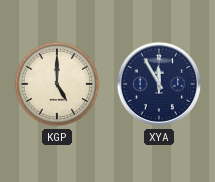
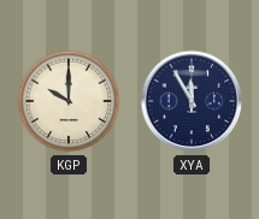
KGP: 5:00 -> 10:00
